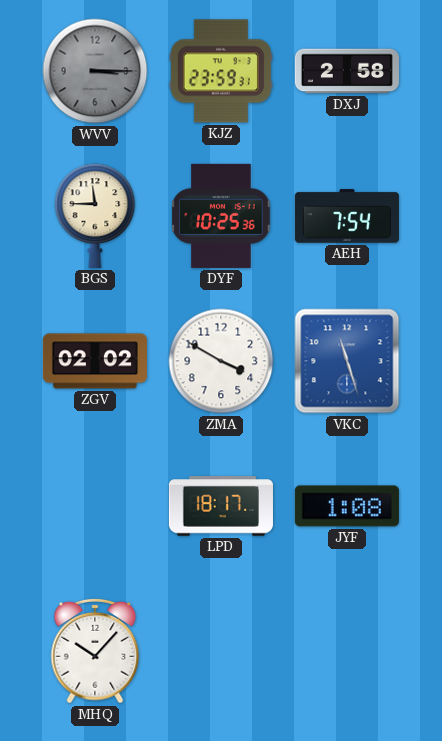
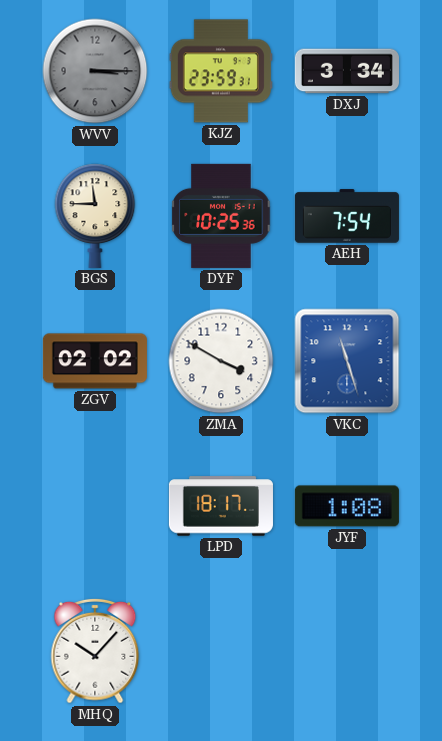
DXJ: 2:58 -> 3:34
